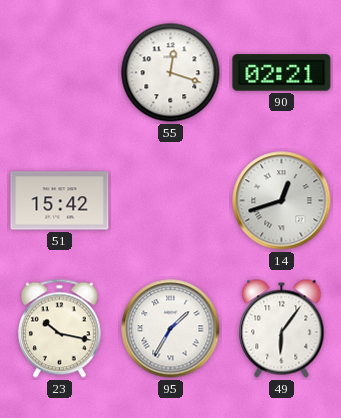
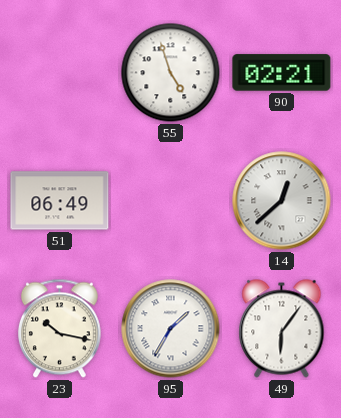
55: 12:18 -> 4:57
51: 15:42 -> 06:49
14: 12:42 -> 12:38
